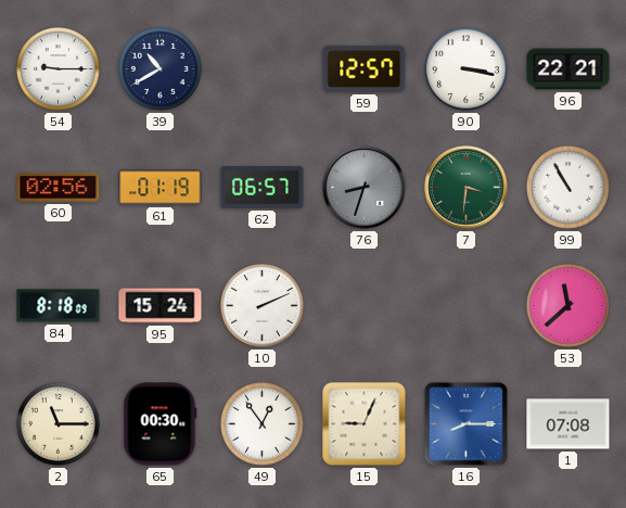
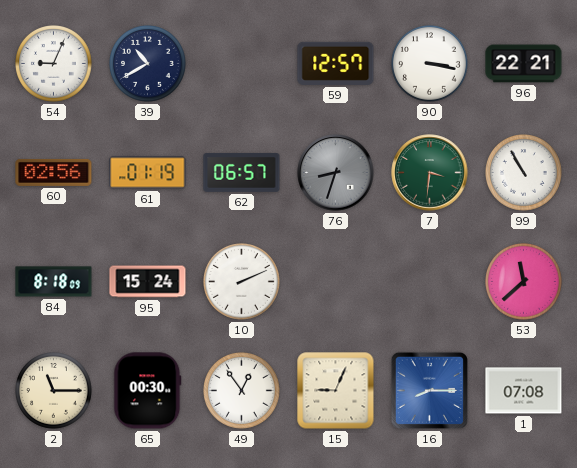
54: 9:15 -> 9:04
